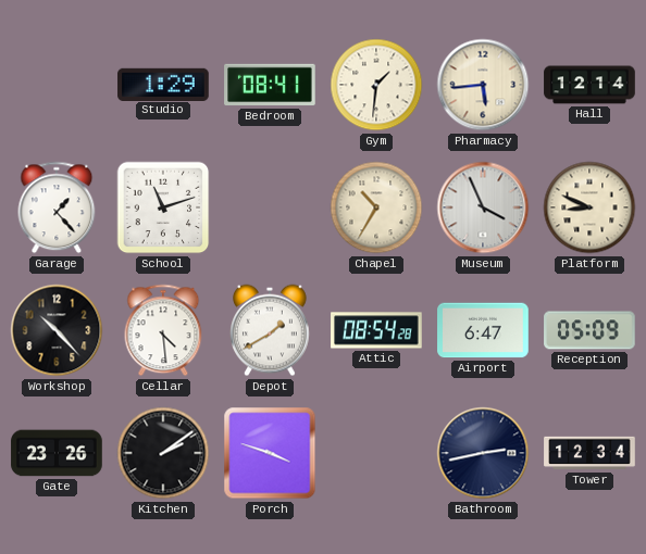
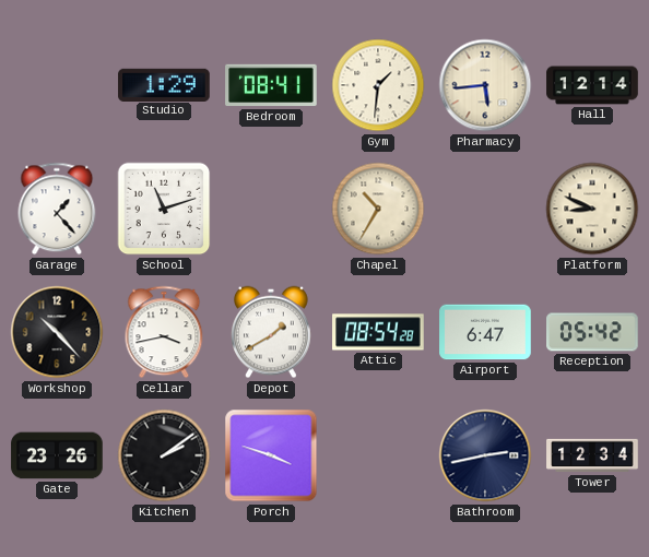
Museum: 3:56 -> none
Cellar: 4:29 -> 3:43
Reception: 05:09 -> 05:42
